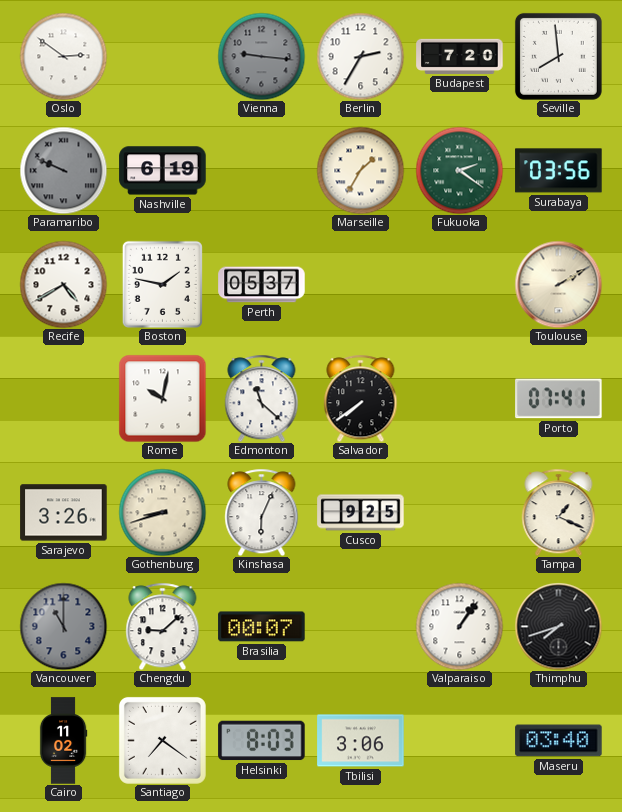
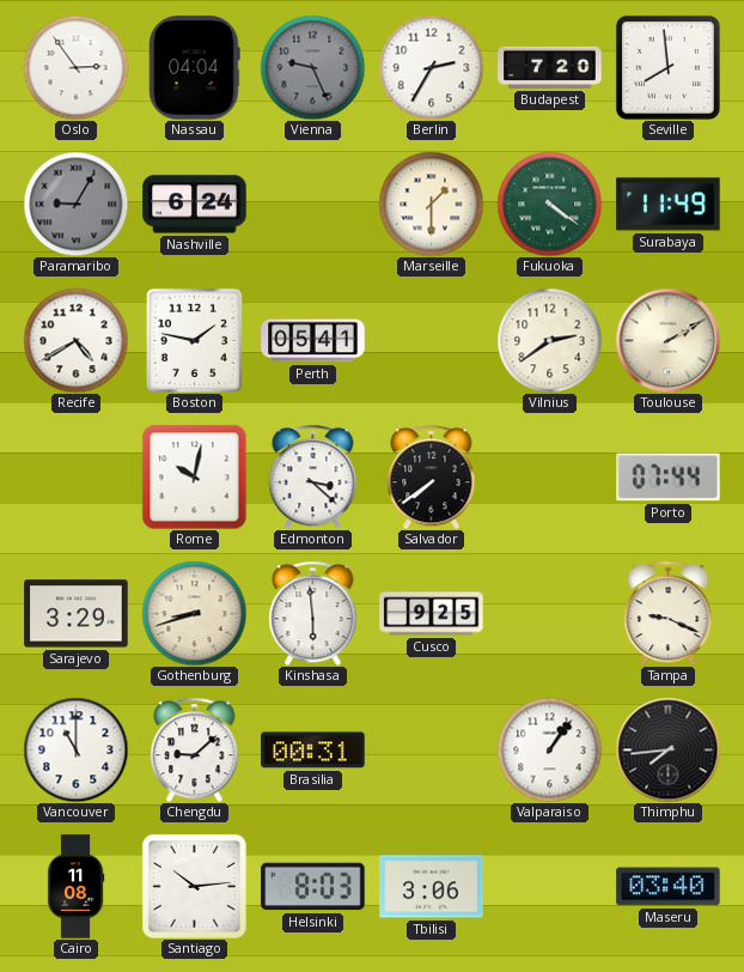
Oslo: 2:51 -> 2:54
Nassau: none -> 04:04
Vienna: 9:16 -> 9:26
Paramaribo: 9:49 -> 9:05
Nashville: 6:19 -> 6:24
Marseille: 1:35 -> 1:30
Fukuoka: 2:21 -> 4:21
Surabaya: 03:56 -> 11:49
Perth: 05:37 -> 05:41
Vilnius: none -> 2:39
Edmonton: 11:22 -> 3:22
Porto: 07:41 -> 07:44
Sarajevo: 3:26 -> 3:29
Kinshasa: 6:04 -> 5:59
Tampa: 1:19 -> 9:19
Vancouver dial: grey -> white
Brasilia: 00:07 -> 00:31
Thimphu: 7:42 -> 7:44
Cairo: 11:02 -> 11:08
Santiago: 7:21 -> 10:14
